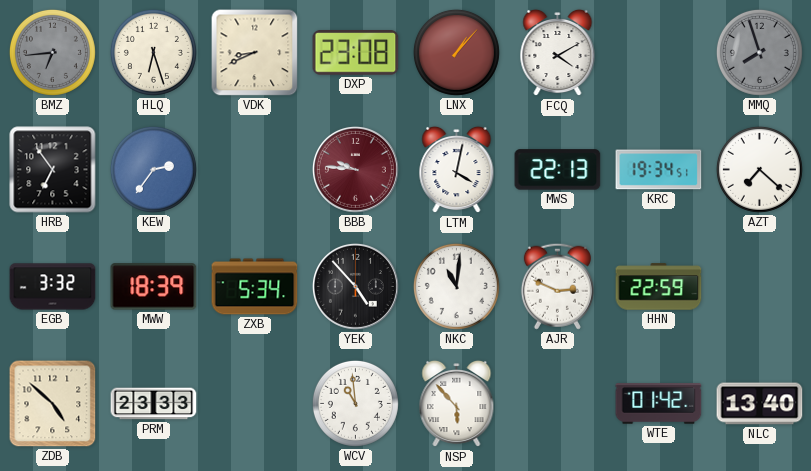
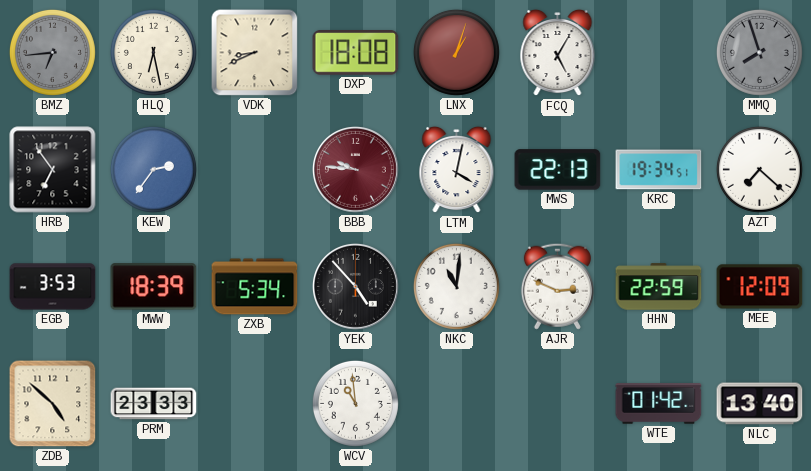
HLQ: 6:27 -> 6:28
DXP: 23:08 -> 18:08
LNX: 1:07 -> 1:03
FCQ: 4:10 -> 5:05
EGB: 3:32 -> 3:53
MEE: none -> 12:09
NSP: 5:53 -> none
